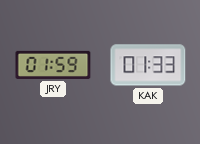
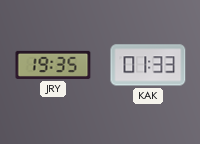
JRY: 01:59 -> 19:35
